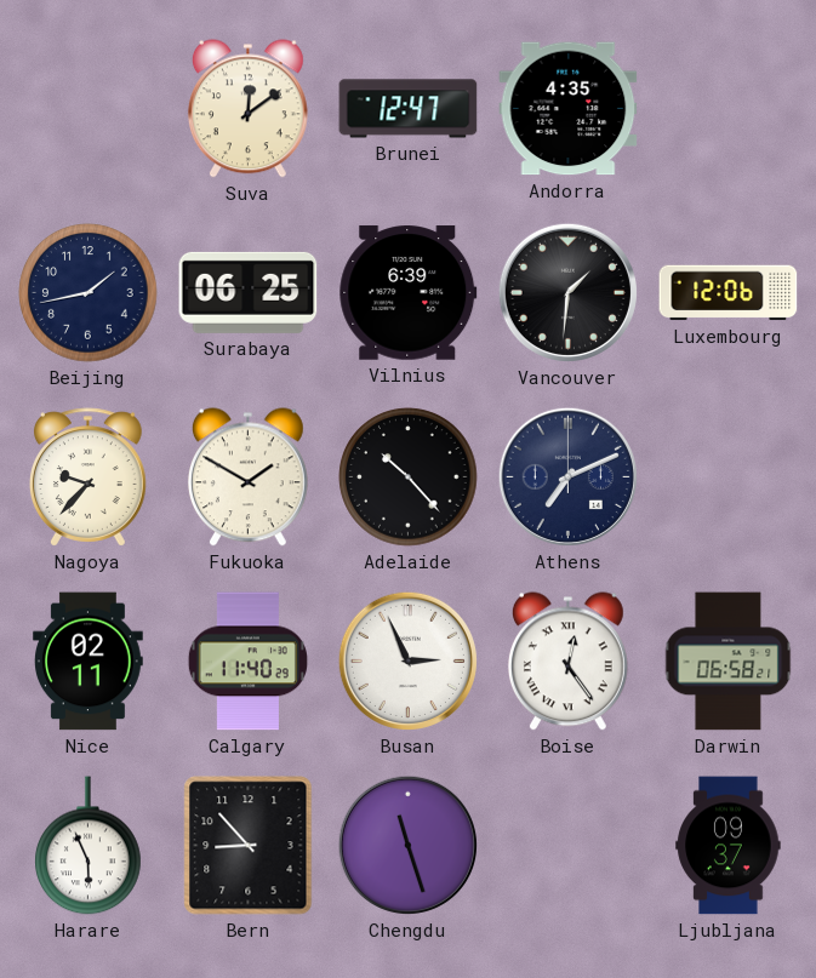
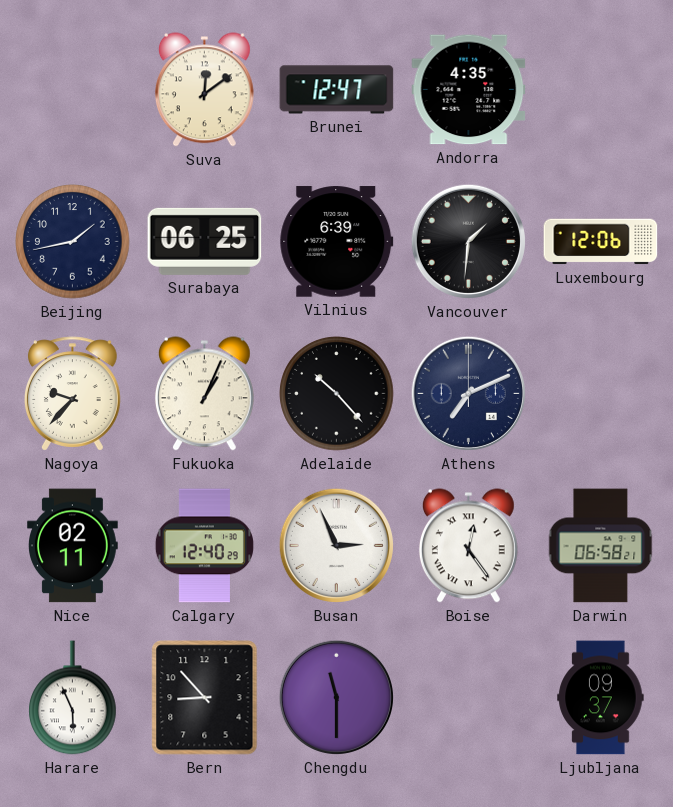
Fukuoka: 1:50 -> 1:04
Calgary: 11:40 -> 12:40
Chengdu: 11:27 -> 11:30
